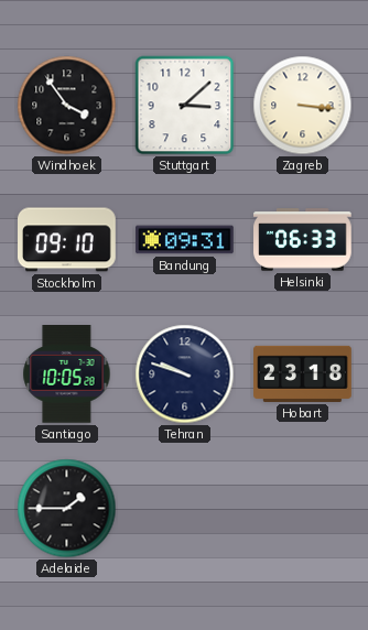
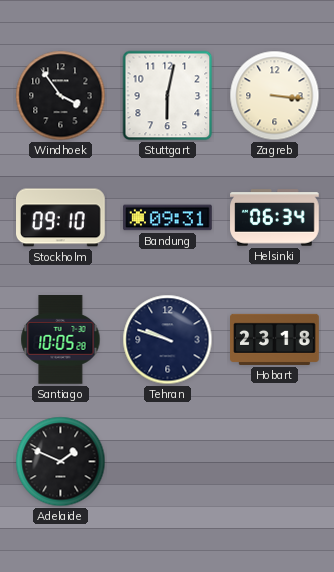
Stuttgart: 3:08 -> 6:02
Helsinki: 06:33 -> 06:34
Adelaide: 1:45 -> 1:49
